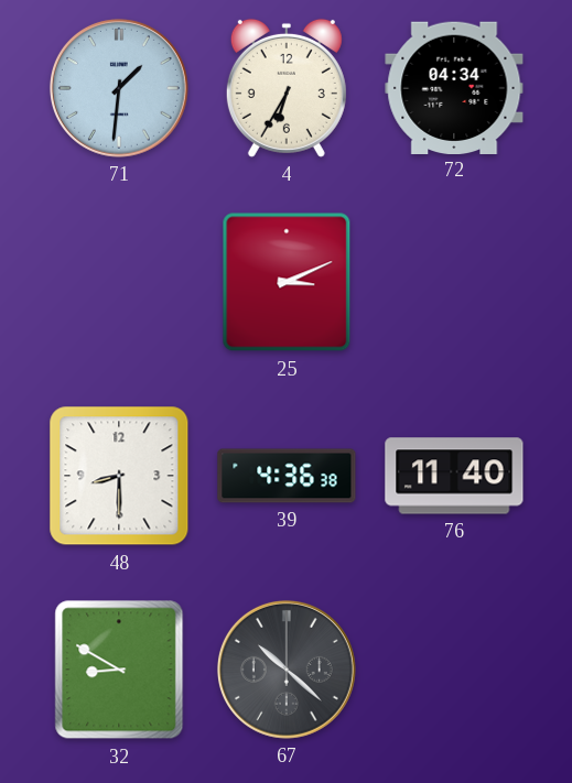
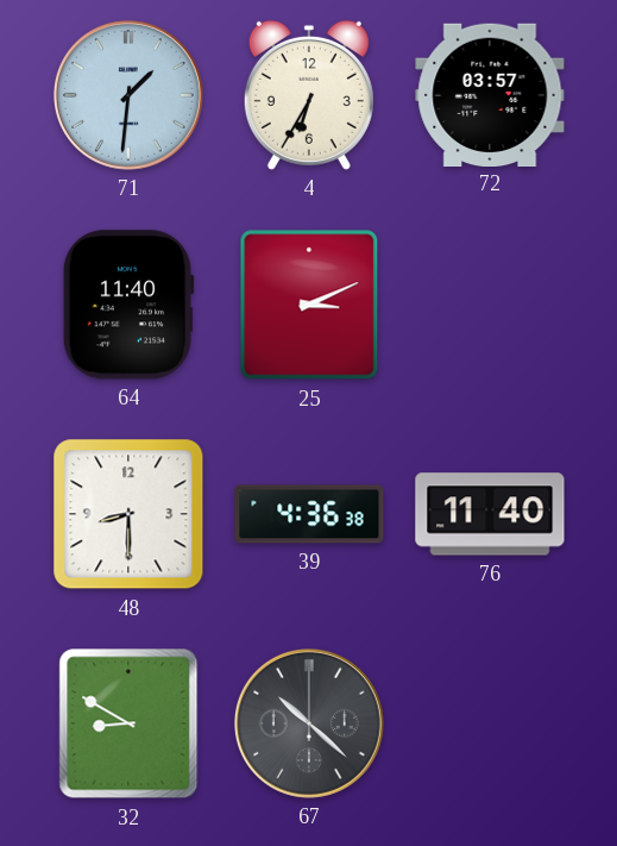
72: 04:34 -> 03:57
64: none -> 11:40
